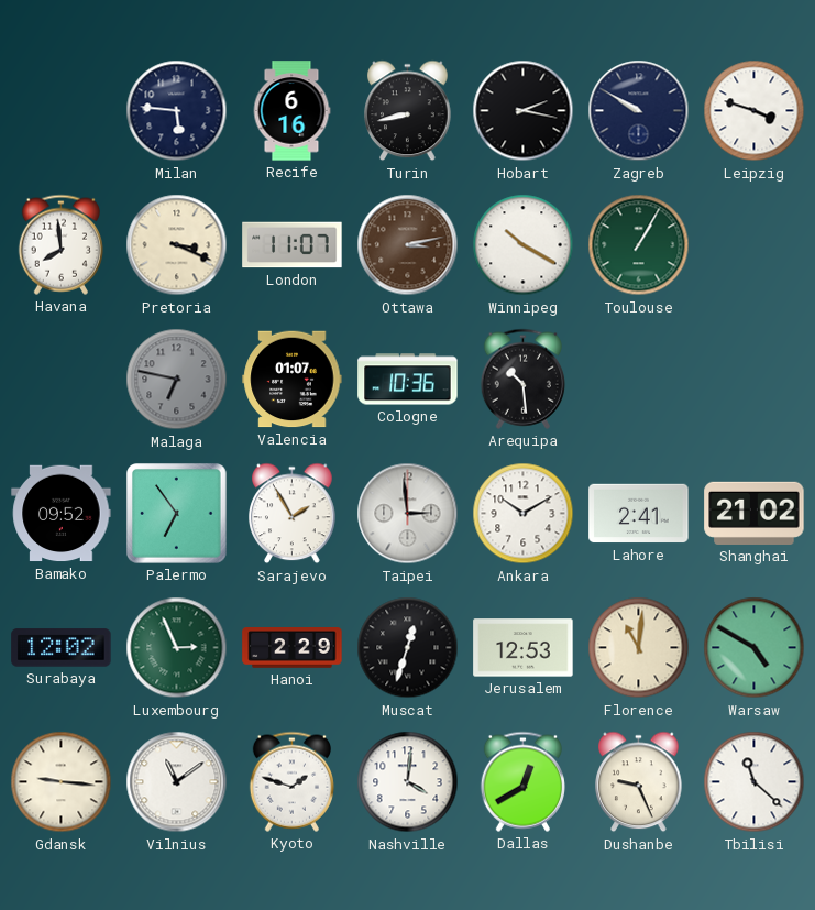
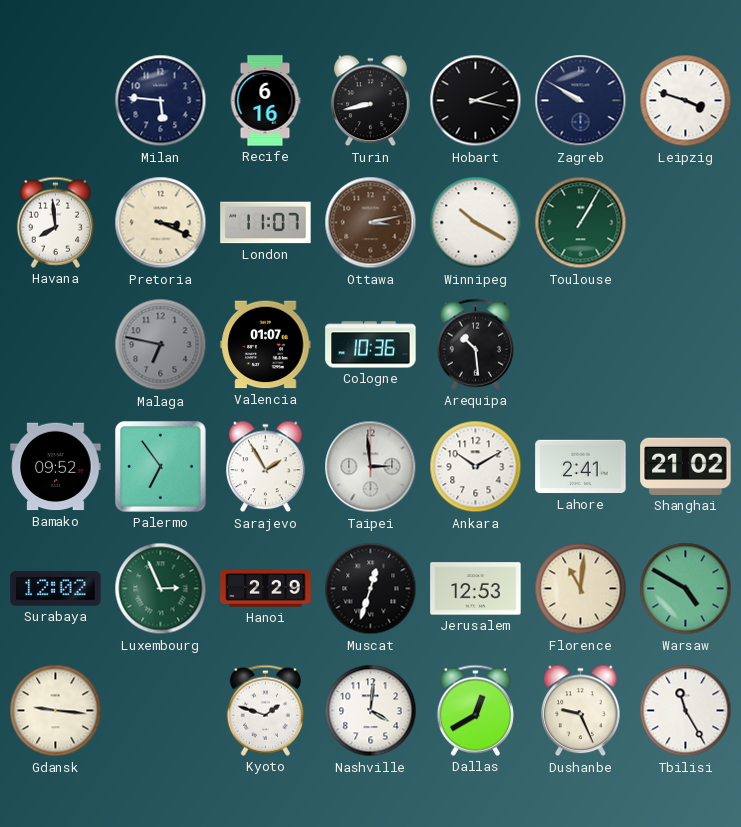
Vilnius: 11:09 -> none
Tbilisi: 11:22 -> 11:25
